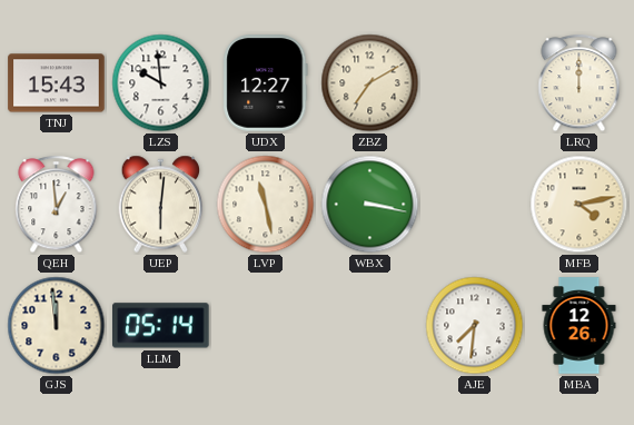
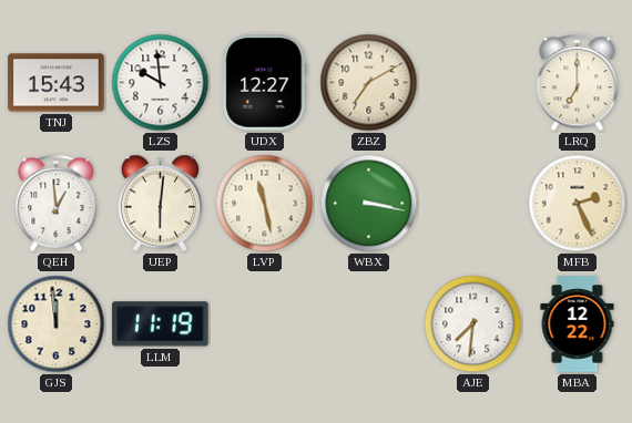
LRQ: 12:00 -> 7:00
MFB: 4:13 -> 2:26
LLM: 05:14 -> 11:19
MBA: 12:26 -> 12:22
